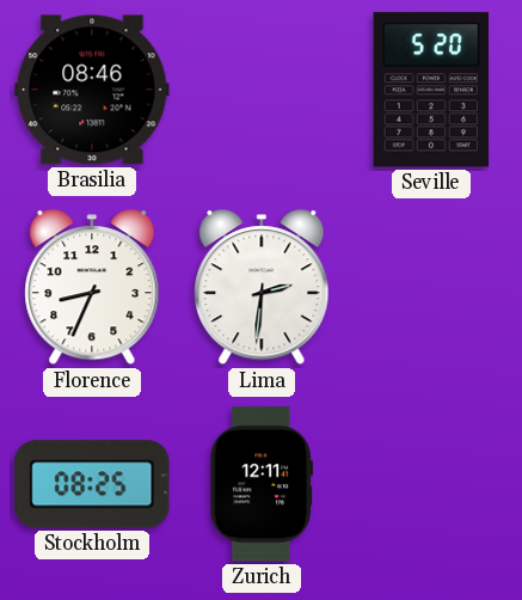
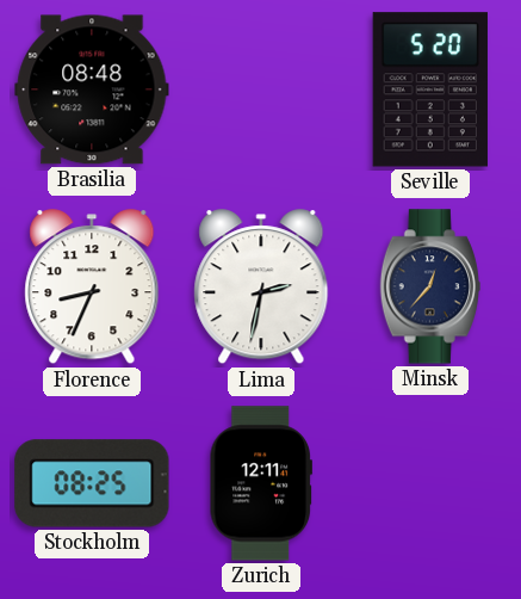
Brasilia: 08:46 -> 08:48
Lima: 2:31 -> 2:32
Minsk: none -> 12:37
